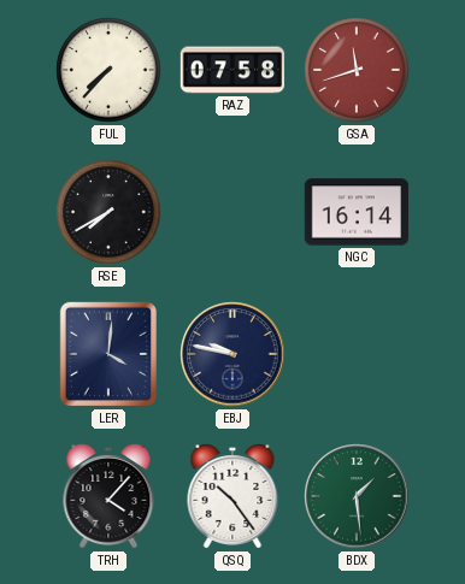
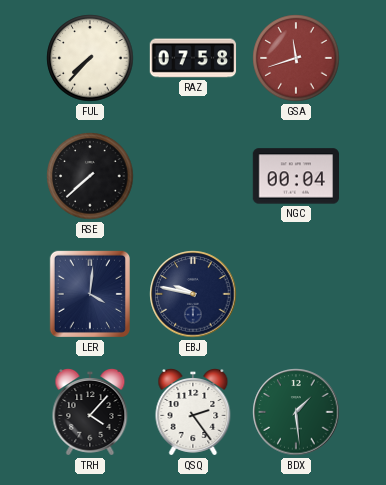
RSE: 7:40 -> 7:38
NGC: 16:14 -> 00:04
QSQ: 10:24 -> 2:24
